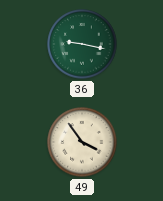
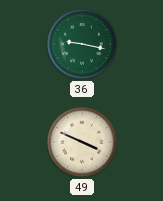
49: 3:54 -> 3:49
